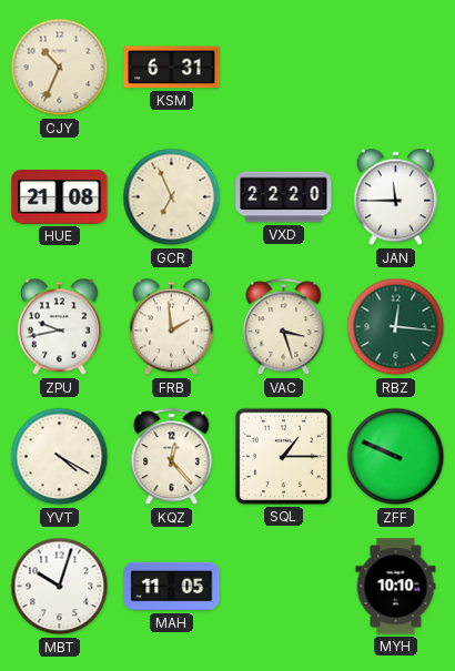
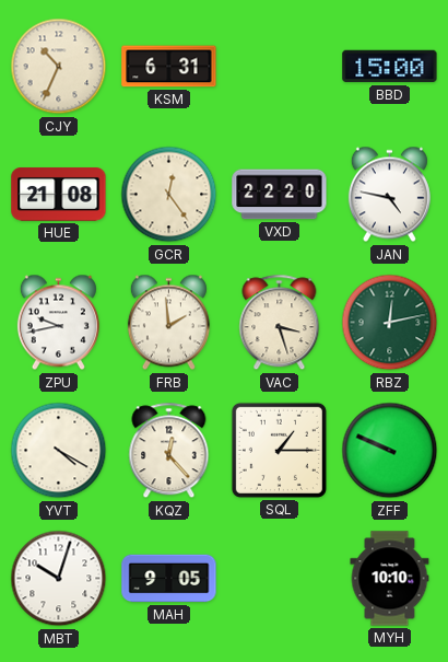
BBD: none -> 15:00
GCR: 6:56 -> 12:24
JAN: 11:45 -> 4:47
RBZ: 12:16 -> 12:13
MAH: 11:05 -> 9:05
